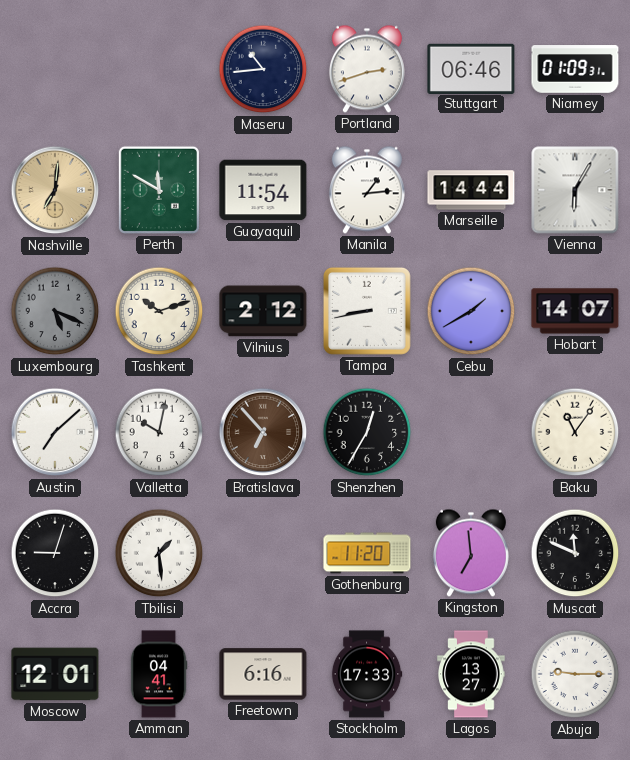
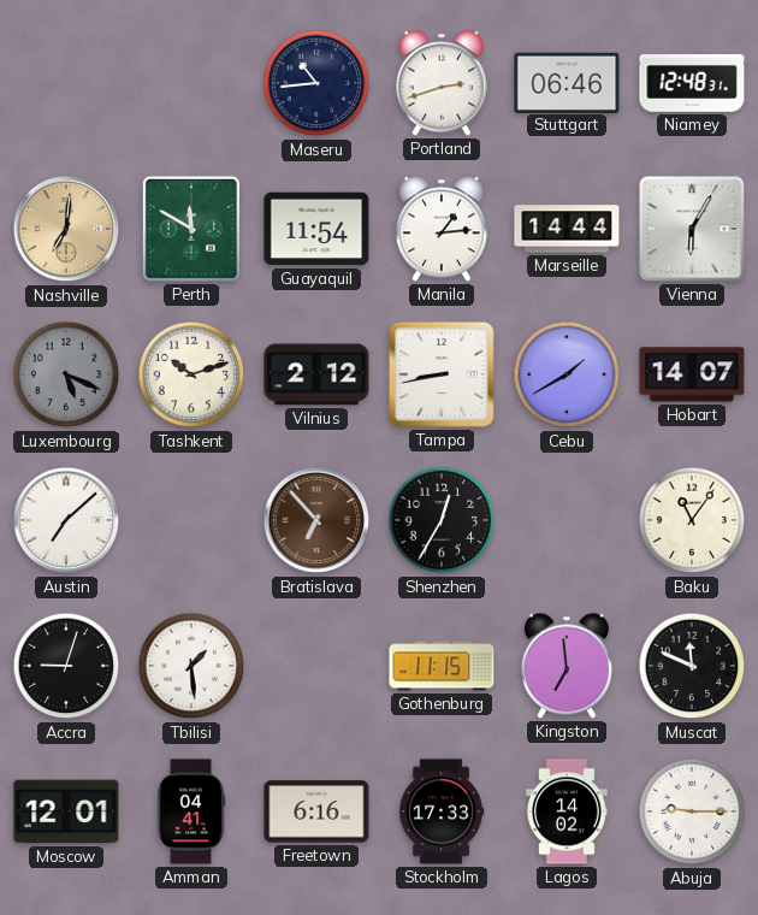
Niamey: 01:09 -> 12:48
Valletta: 10:02 -> none
Gothenburg: 11:20 -> 11:15
Lagos: 13:27 -> 14:02
